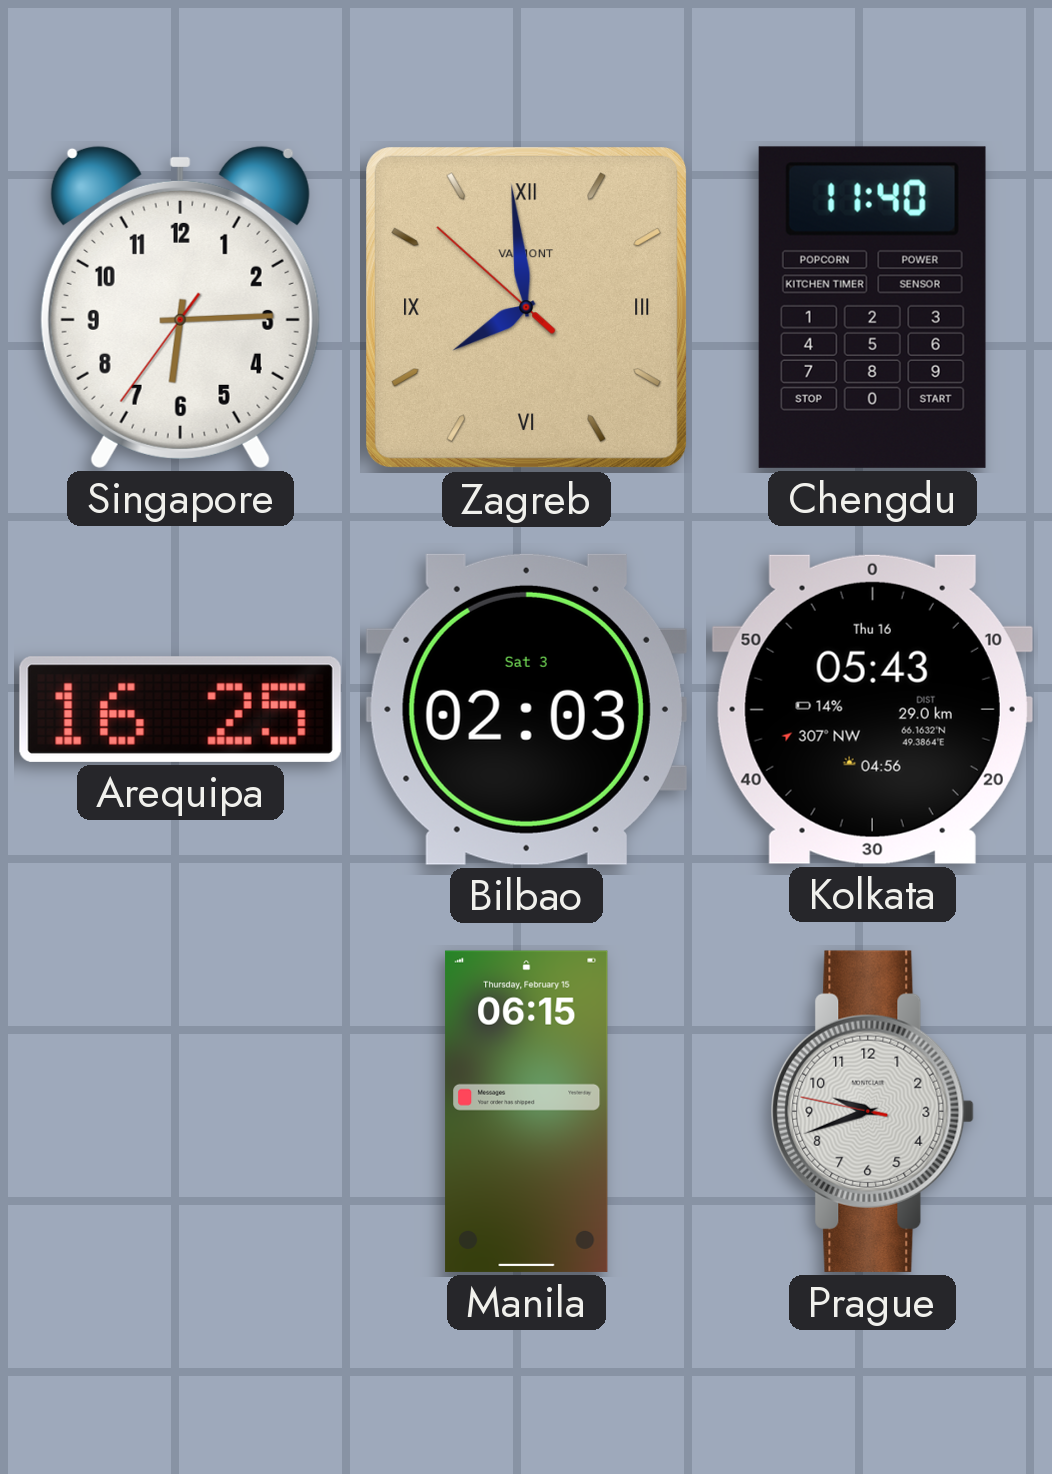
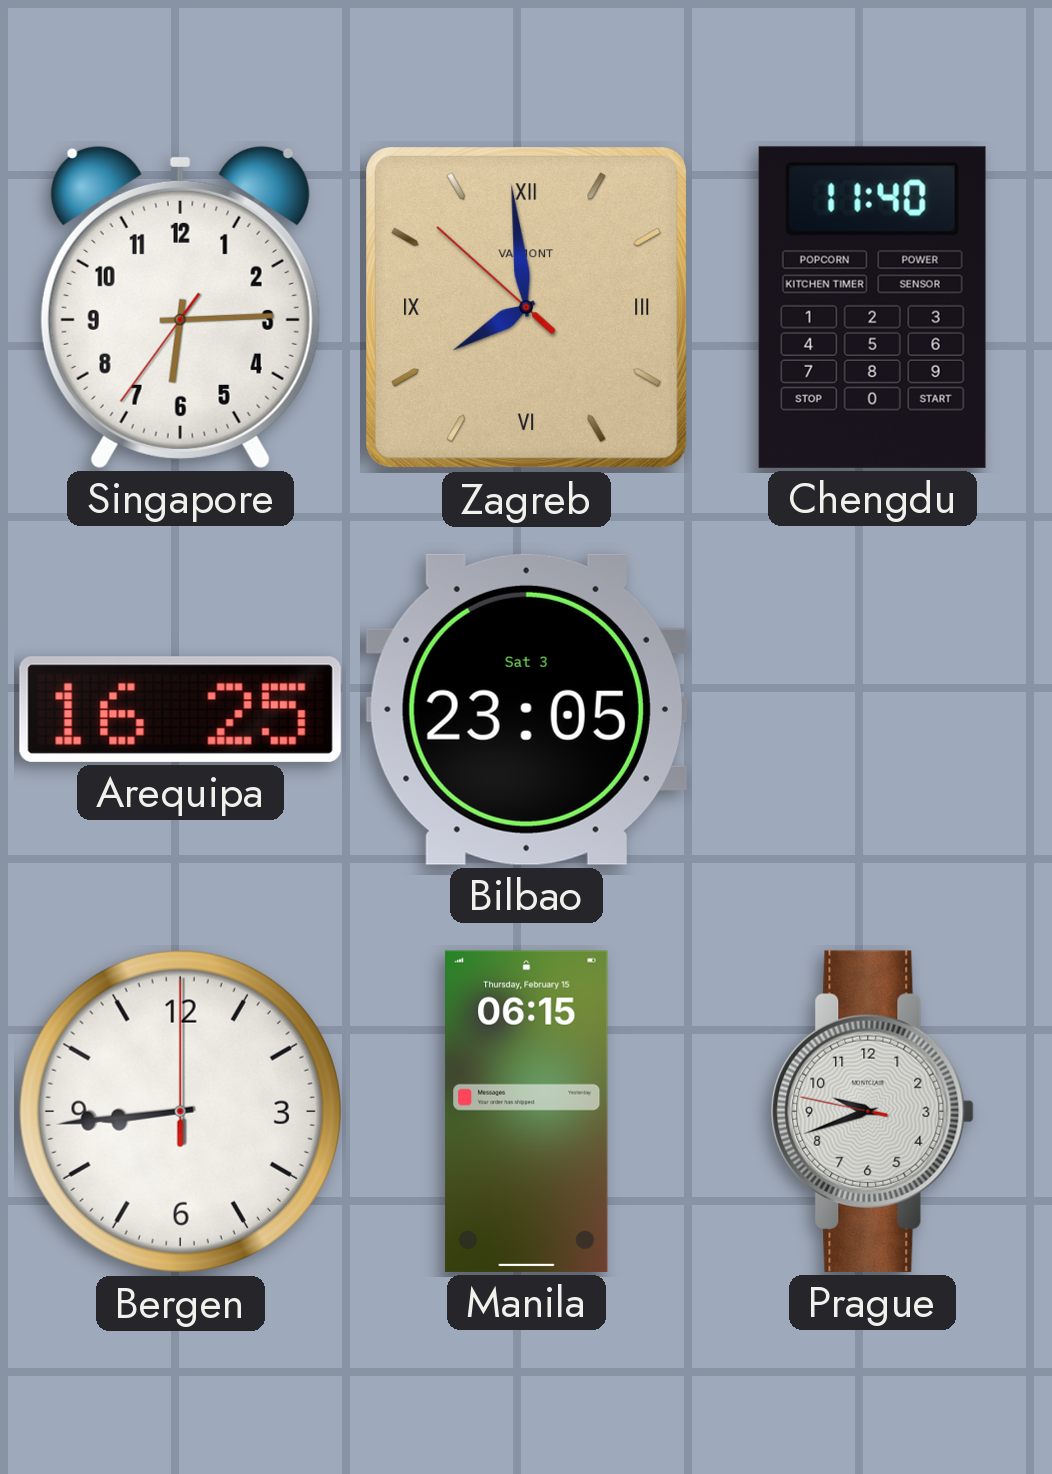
Bilbao: 02:03 -> 23:05
Kolkata: 05:43 -> none
Bergen: none -> 8:44
